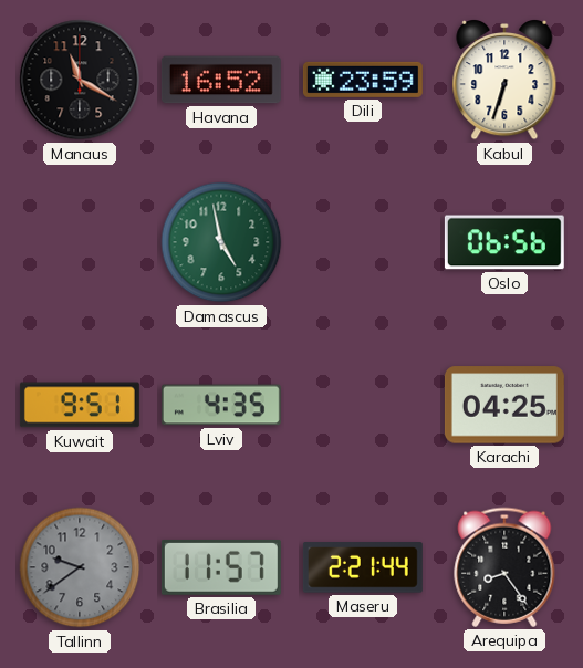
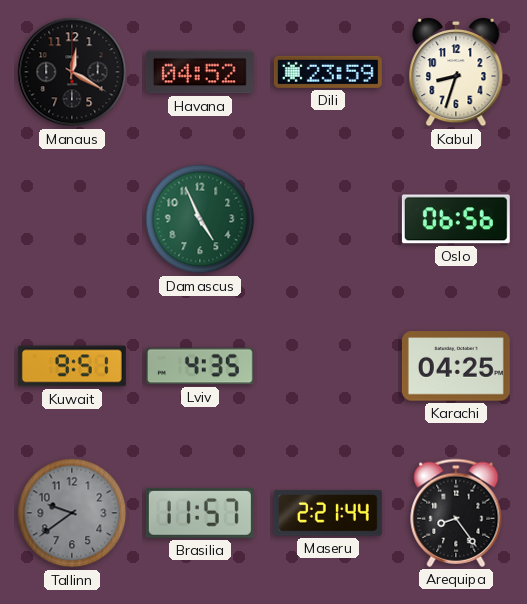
Manaus: 11:20 -> 12:20
Havana: 16:52 -> 04:52
Kabul: 6:33 -> 8:33
Damascus: 4:58 -> 4:56
